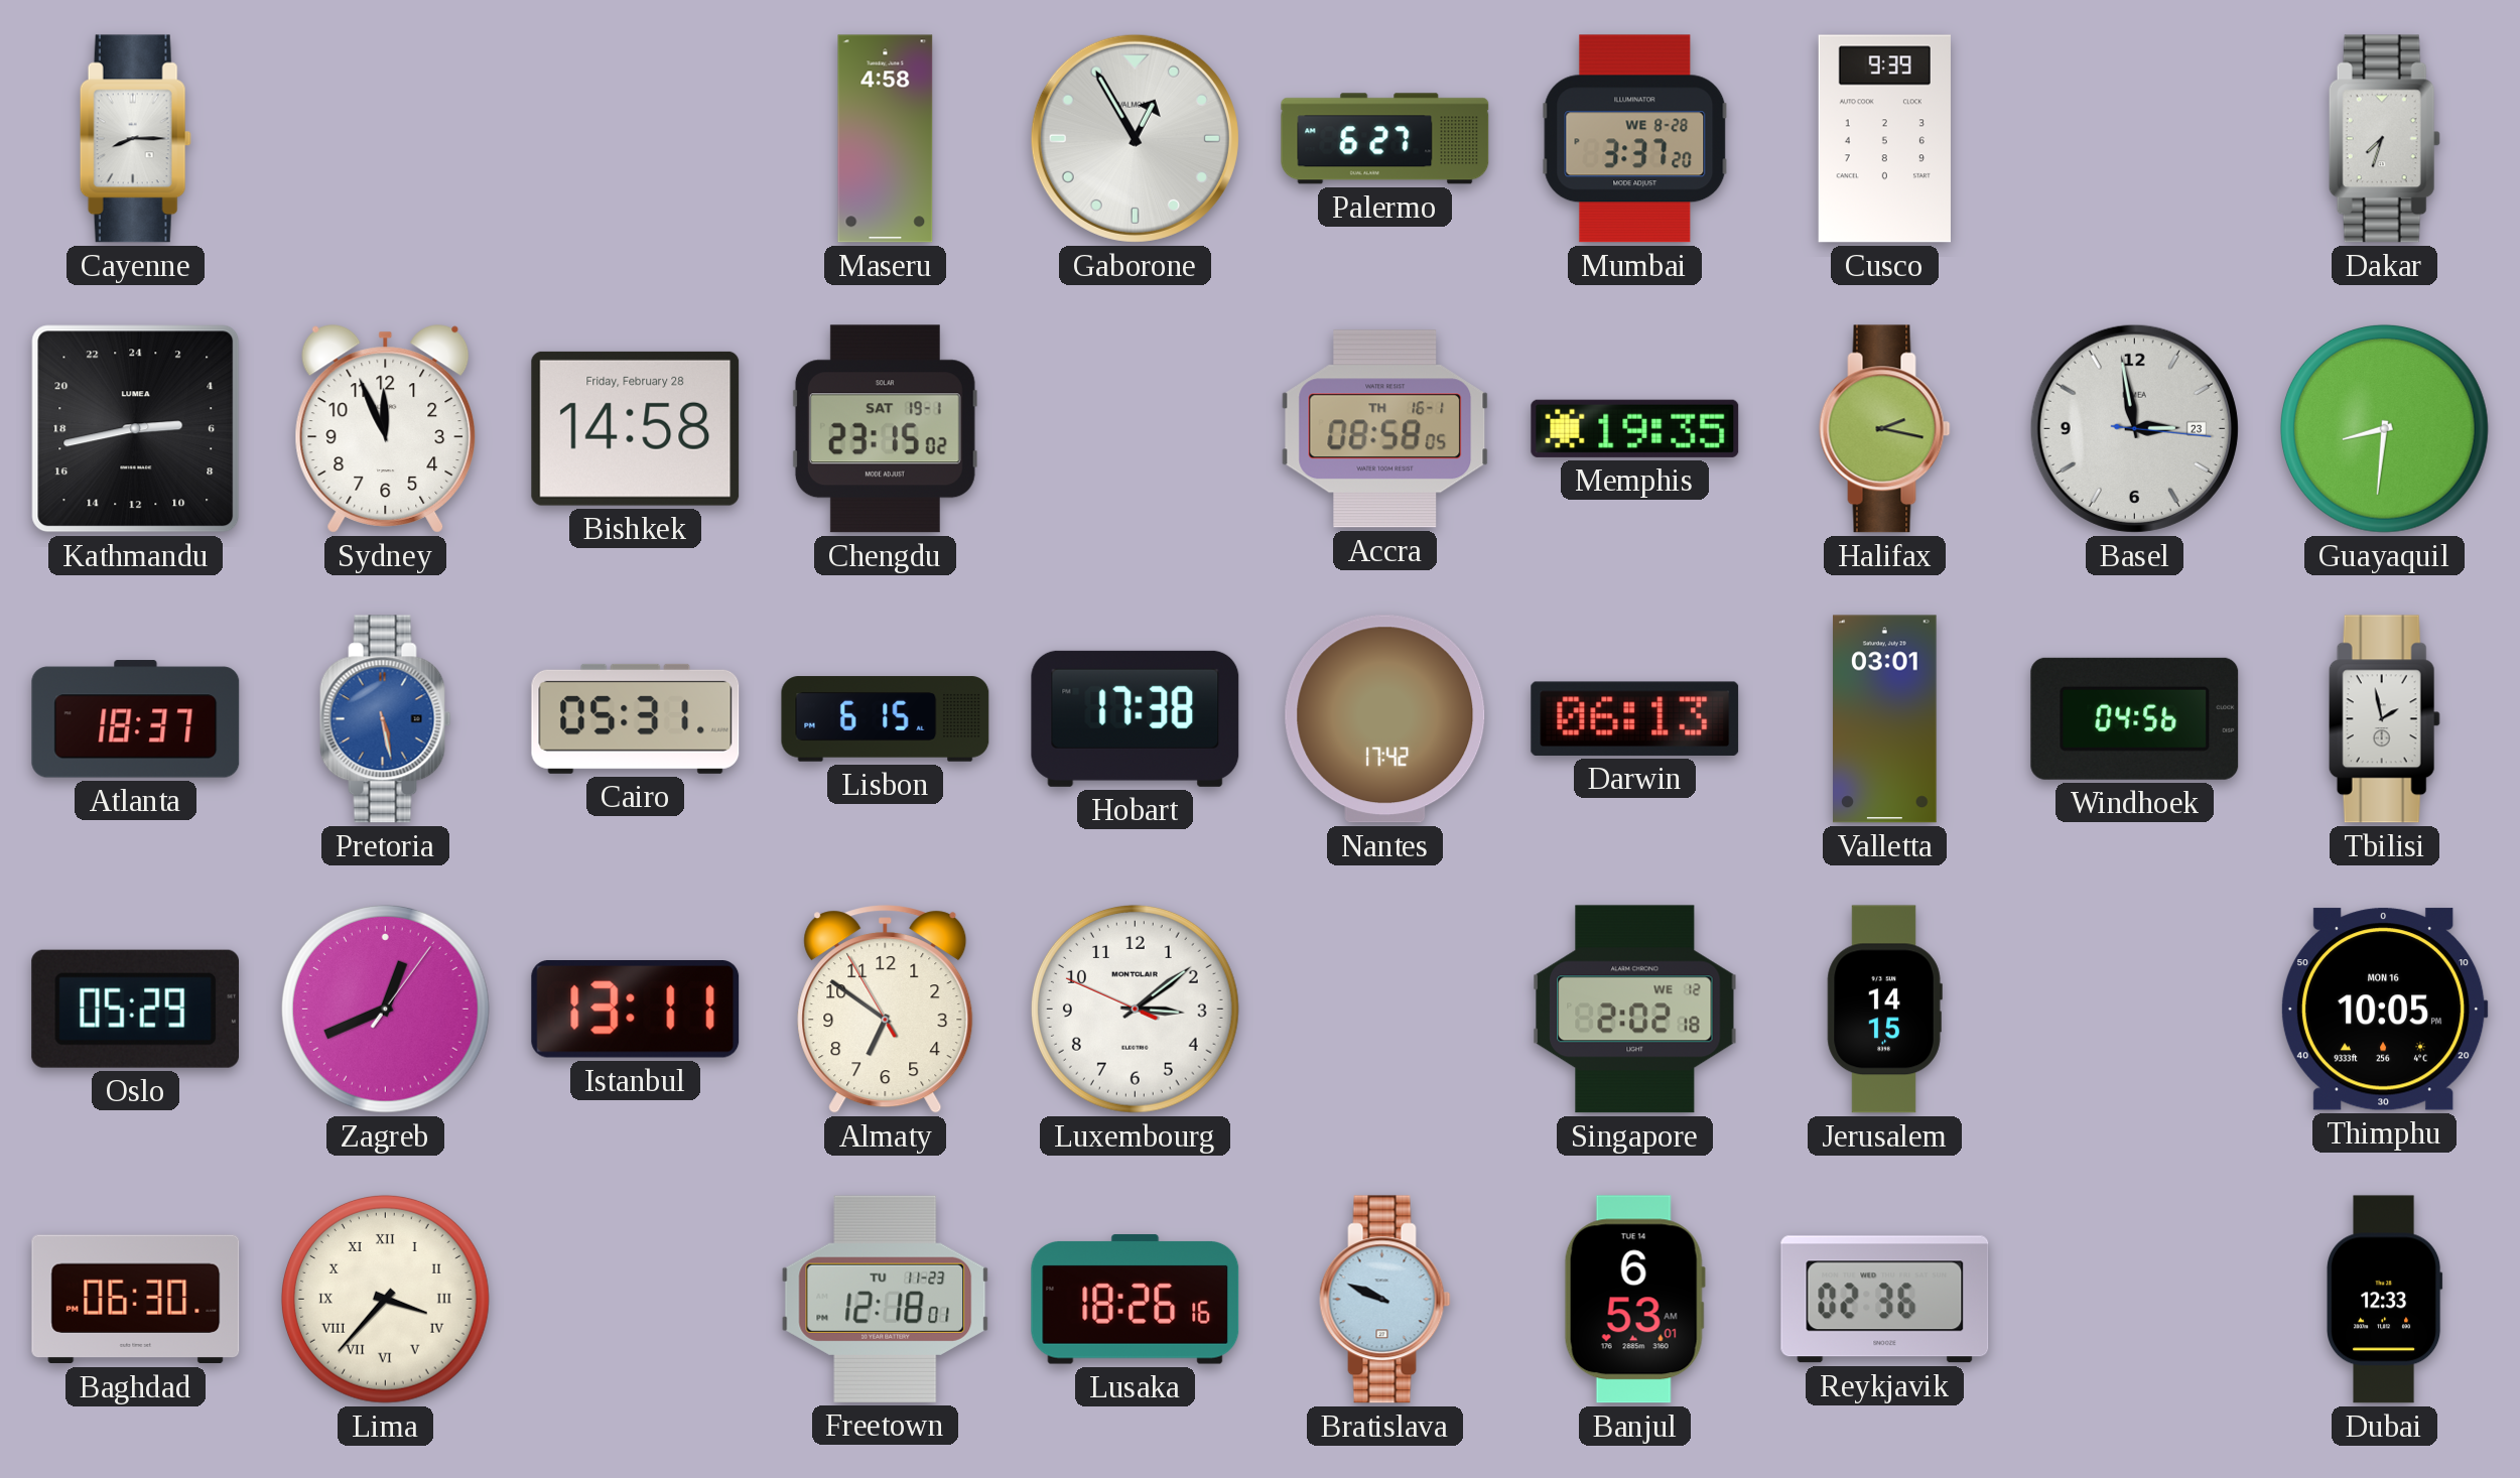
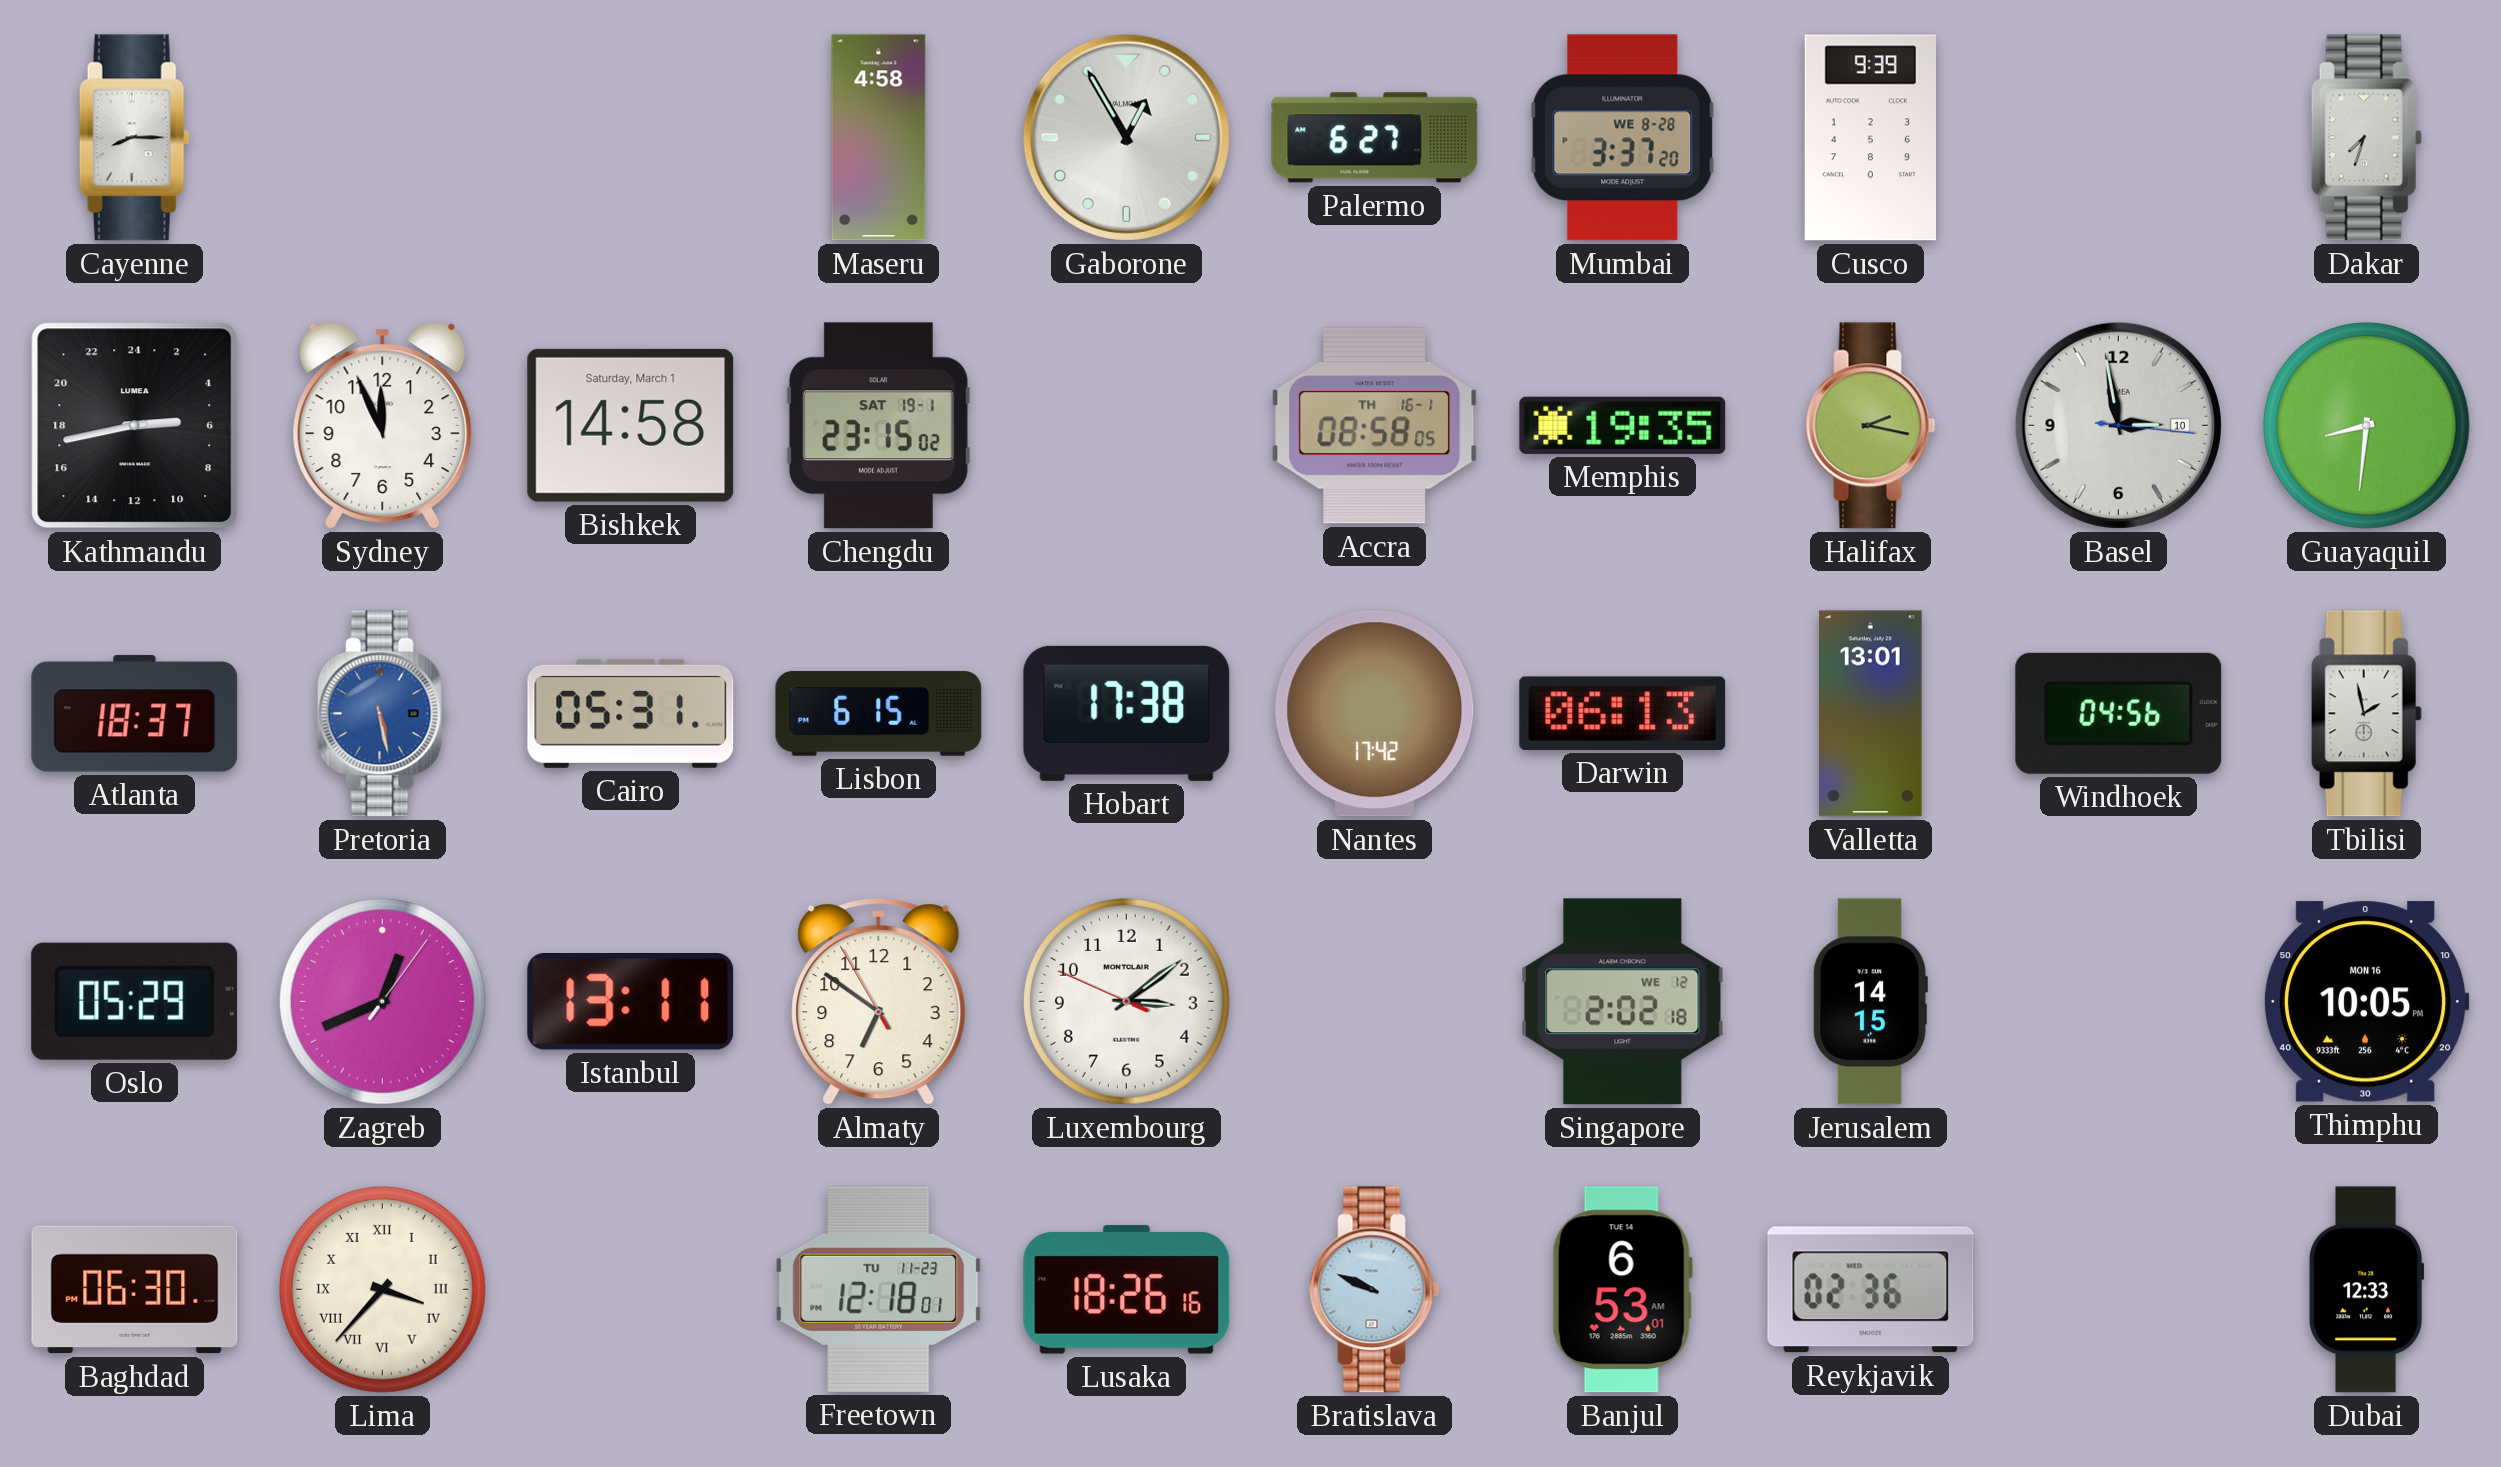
Bishkek date: Friday, February 28 -> Saturday, March 1
Basel date: 23 -> 10
Valletta: 03:01 -> 13:01
